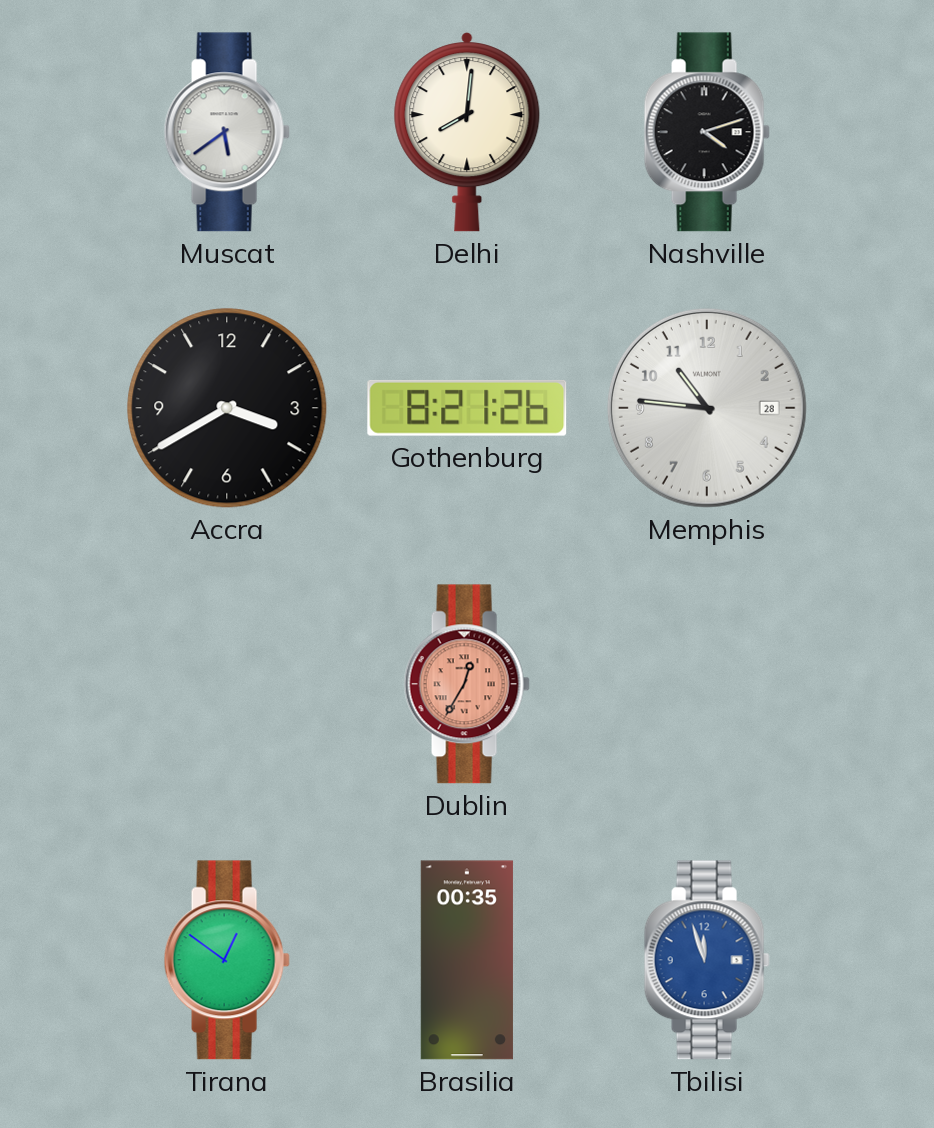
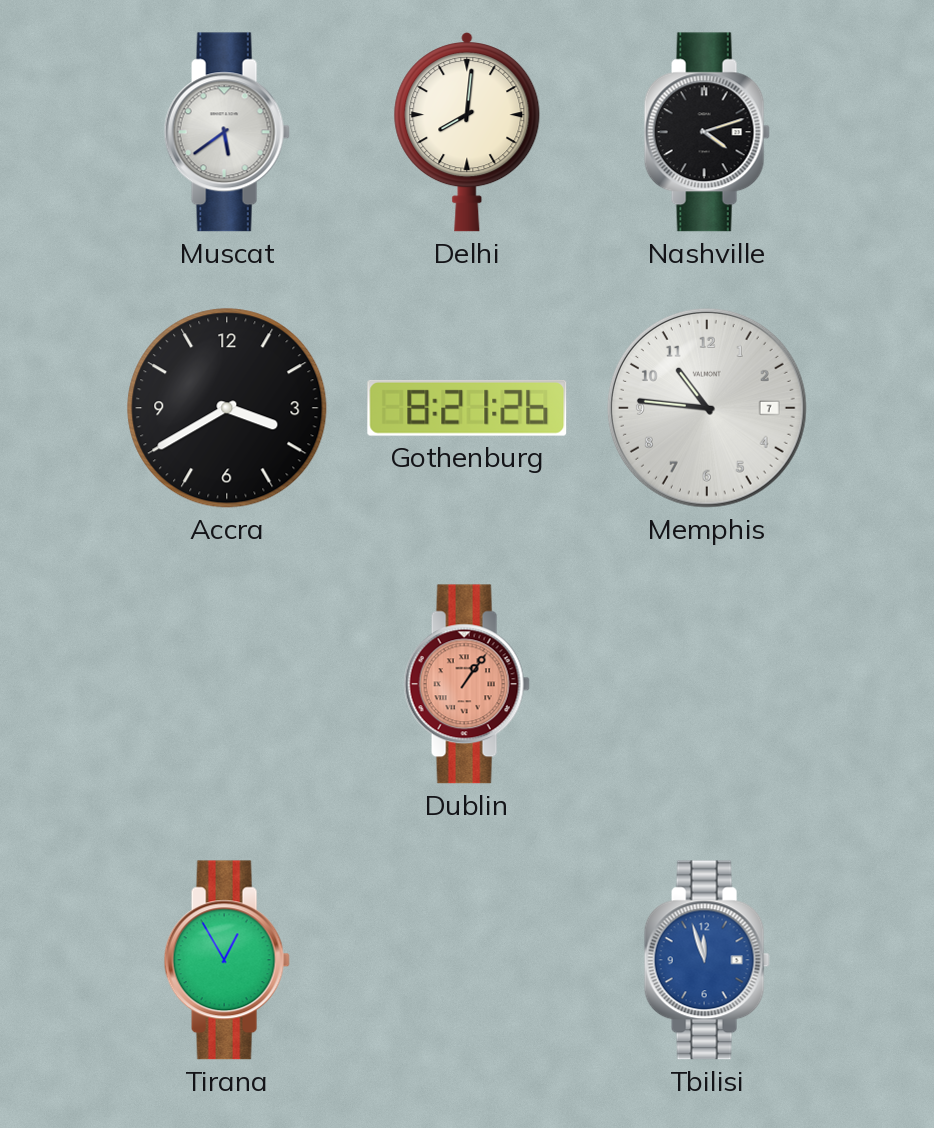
Memphis date: 28 -> 7
Dublin: 12:35 -> 1:06
Tirana: 12:51 -> 12:55
Brasilia: 00:35 -> none
